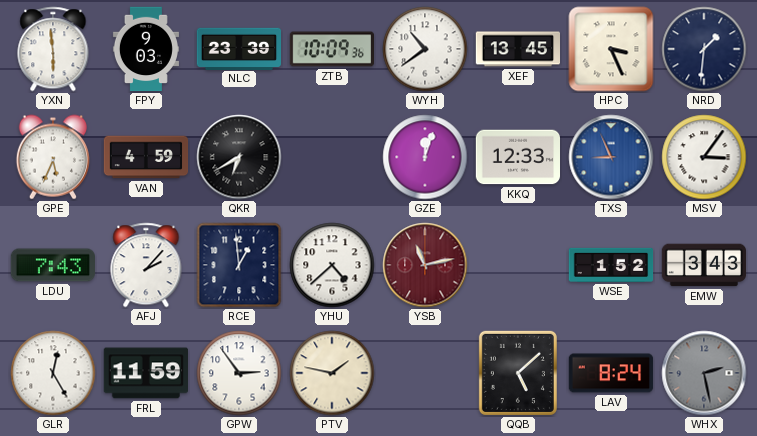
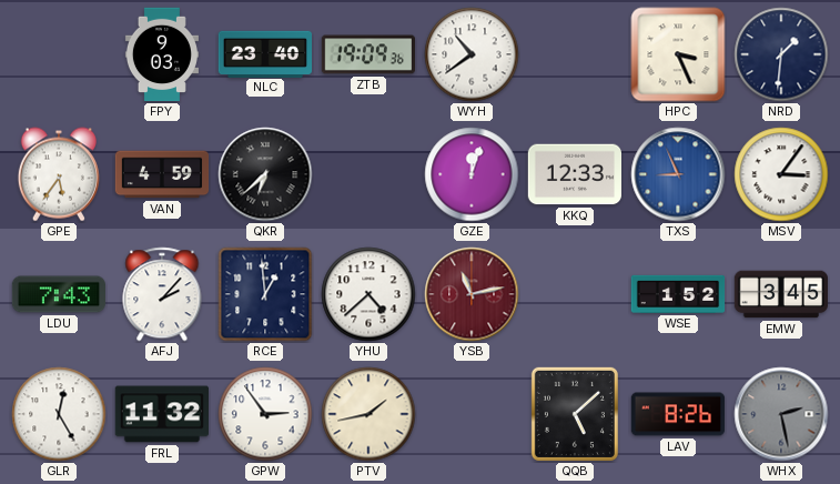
YXN: 5:59 -> none
NLC: 23:39 -> 23:40
ZTB: 10:09 -> 19:09
XEF: 13:45 -> none
GPE: 5:34 -> 5:36
QKR: 6:40 -> 6:38
EMW: 3:43 -> 3:45
FRL: 11:59 -> 11:32
PTV: 1:47 -> 1:43
LAV: 8:24 -> 8:26
